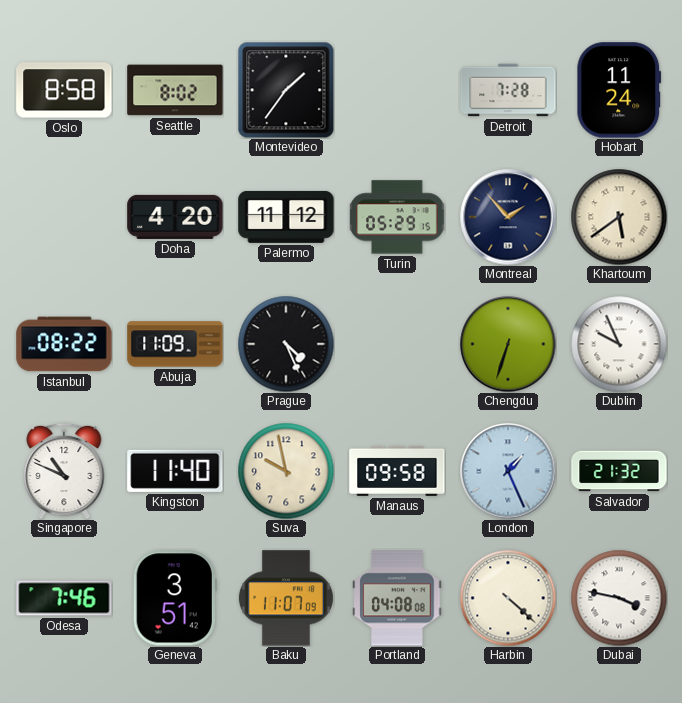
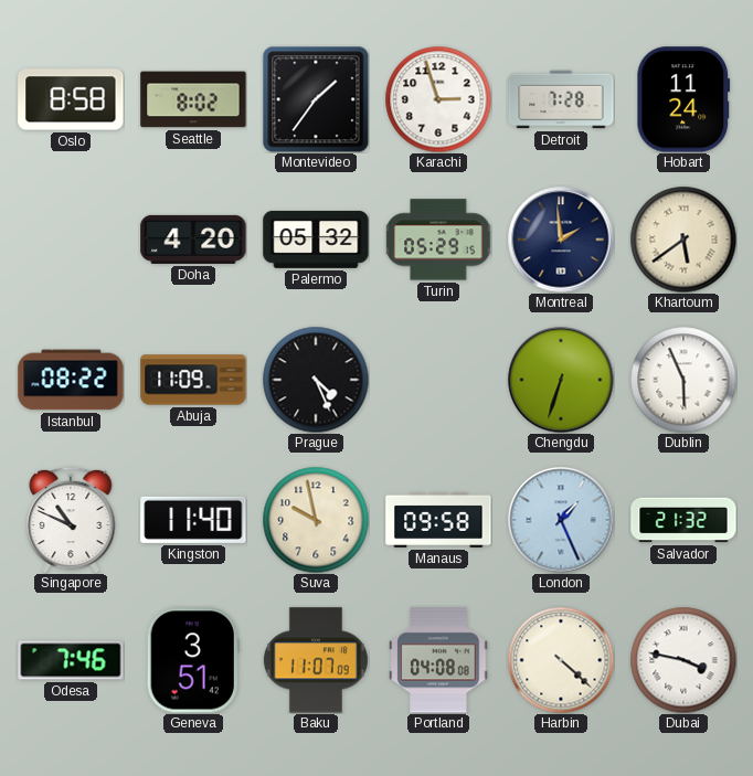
Karachi: none -> 2:57
Palermo: 11:12 -> 05:32
Montreal: 1:53 -> 1:59
Dublin: 9:56 -> 5:56
